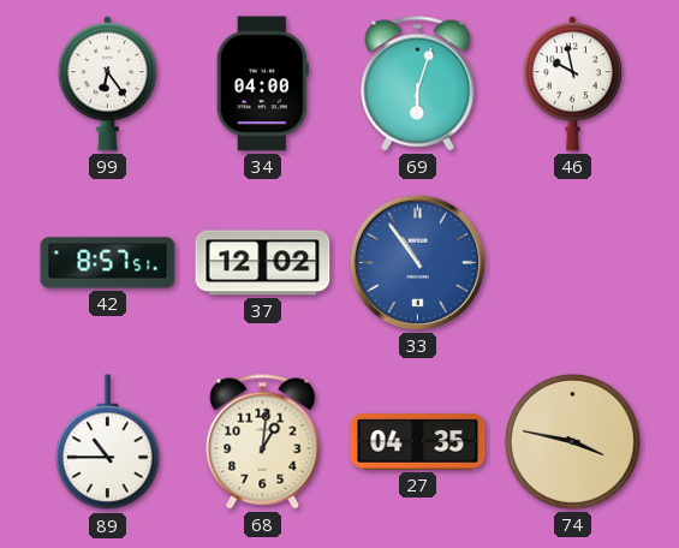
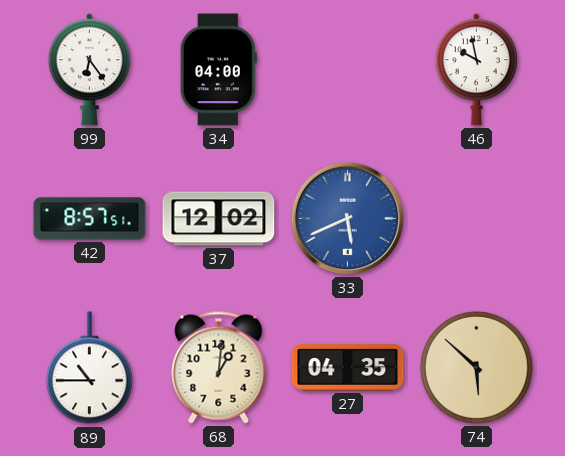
69: 6:03 -> none
33: 10:54 -> 5:41
74: 3:47 -> 5:52
